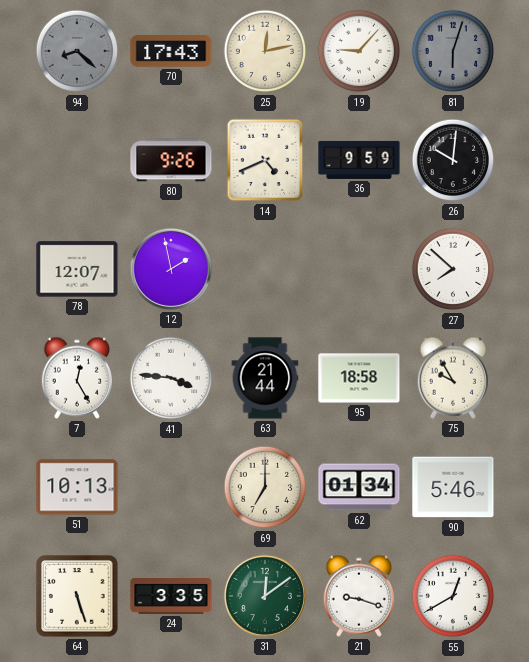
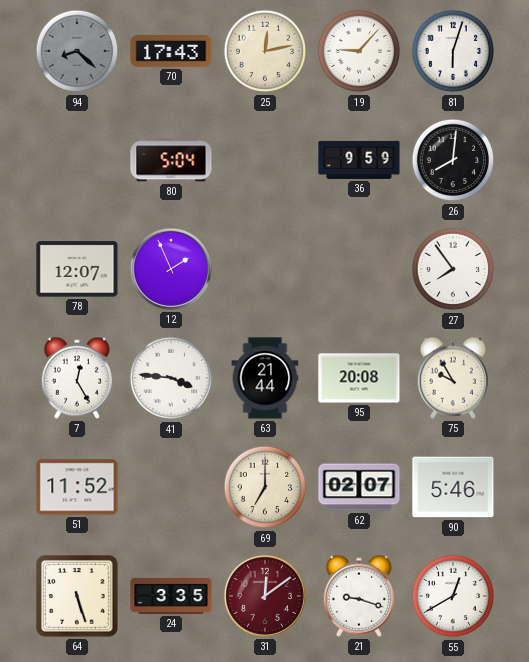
81 dial: grey -> white
80: 9:26 -> 5:04
14: 4:41 -> none
26: 10:01 -> 8:01
12: 1:58 -> 1:56
27: 7:52 -> 7:54
95: 18:58 -> 20:08
51: 10:13 -> 11:52
62: 01:34 -> 02:07
31 dial: green -> burgundy
